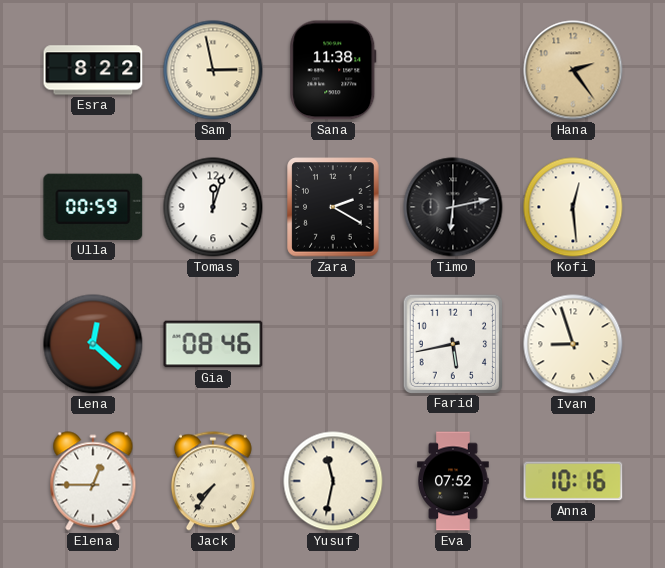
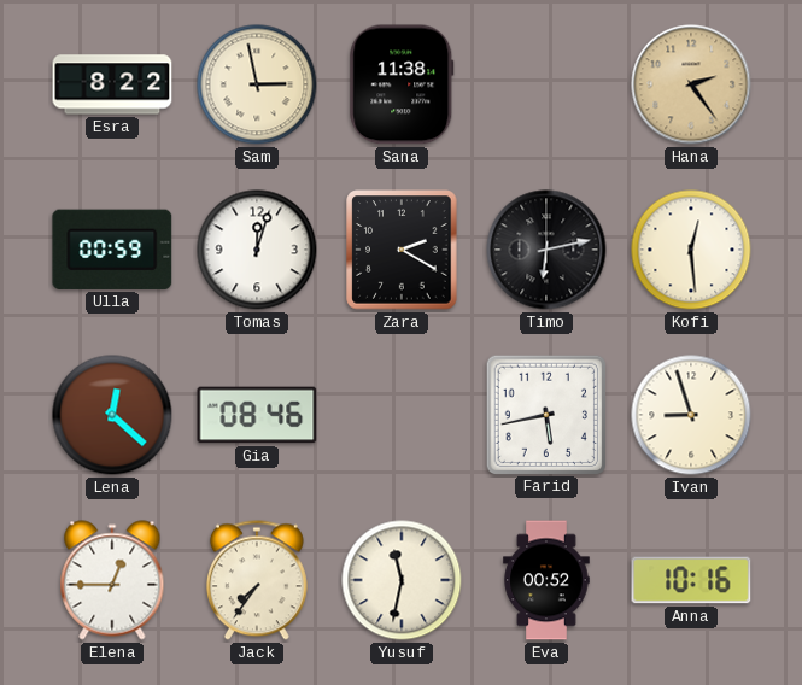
Eva: 07:52 -> 00:52
